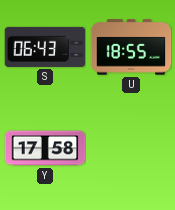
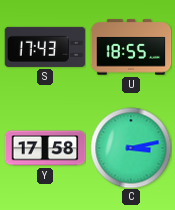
S: 06:43 -> 17:43
C: none -> 3:13
